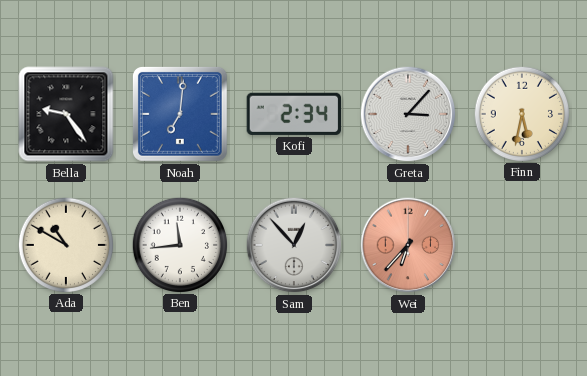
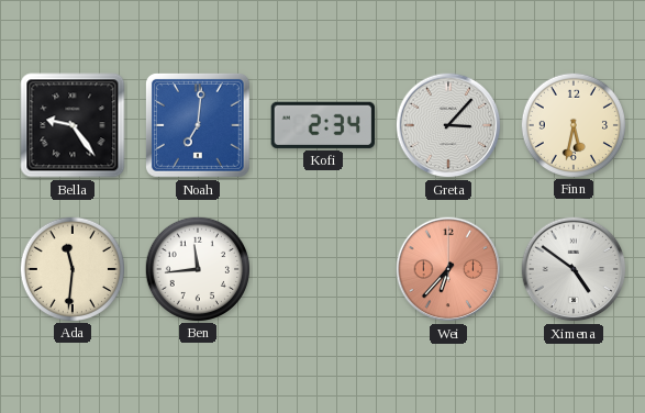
Ada: 10:50 -> 11:31
Sam: 12:53 -> none
Ximena: none -> 4:51
